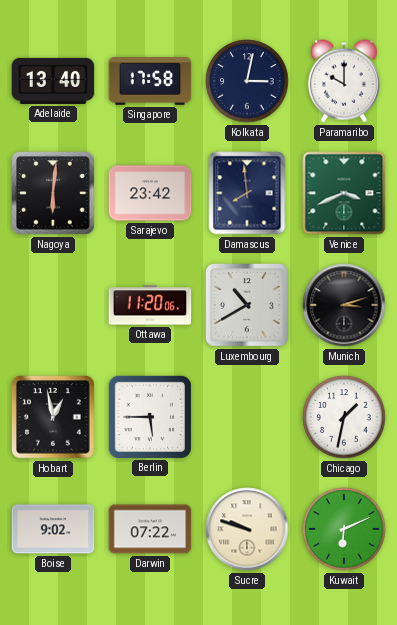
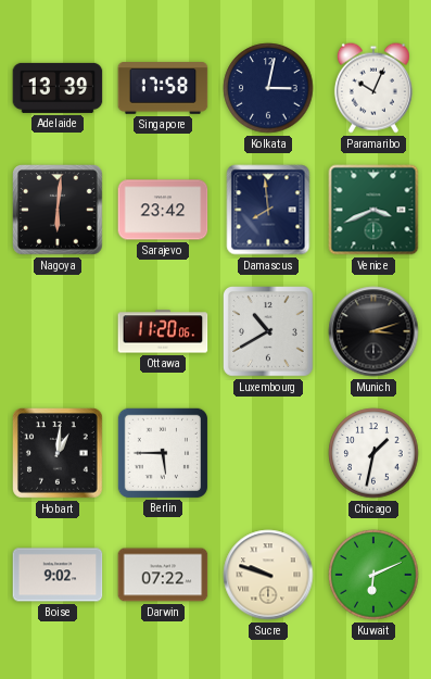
Adelaide: 13:40 -> 13:39
Paramaribo: 10:00 -> 10:04
Hobart: 12:58 -> 1:01
